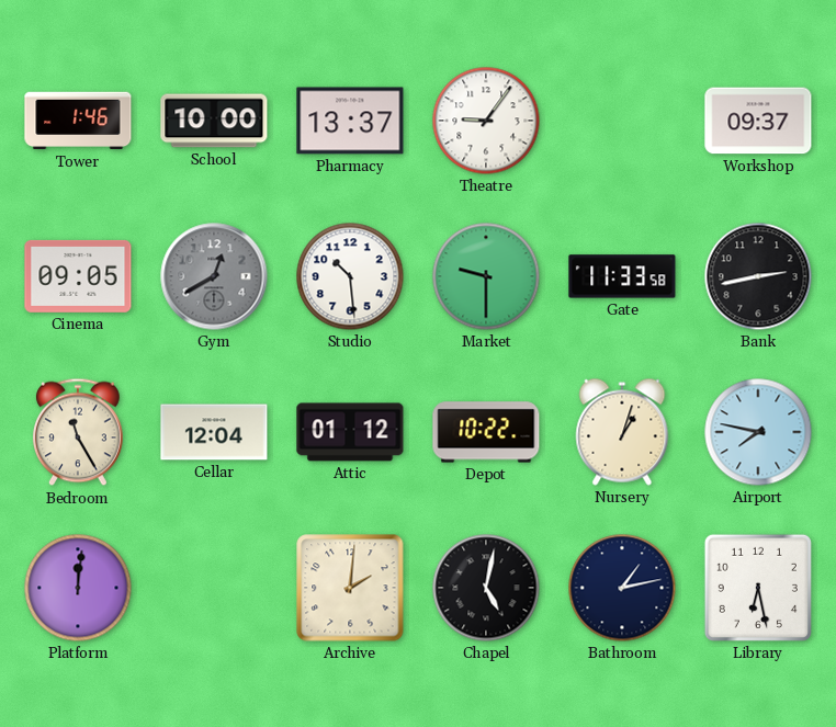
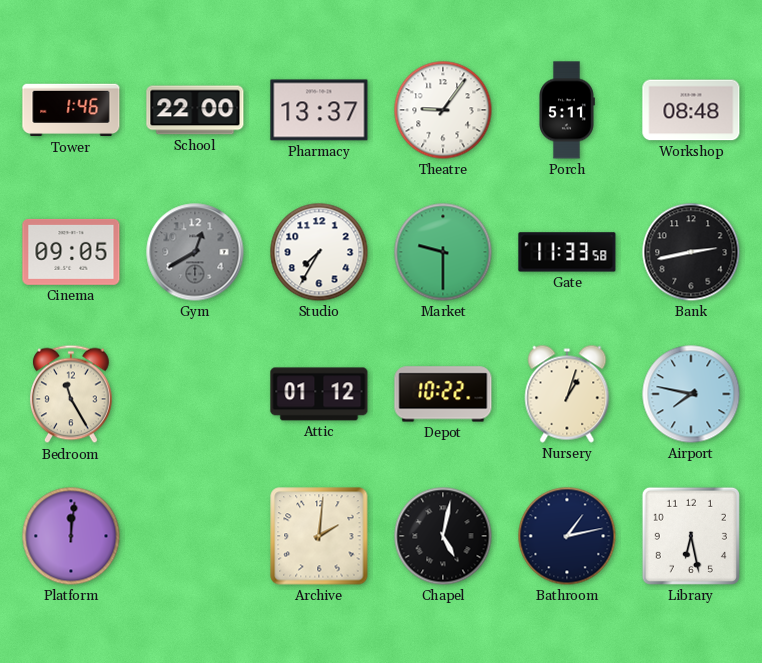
School: 10:00 -> 22:00
Porch: none -> 5:11
Workshop: 09:37 -> 08:48
Studio: 10:29 -> 7:35
Cellar: 12:04 -> none
